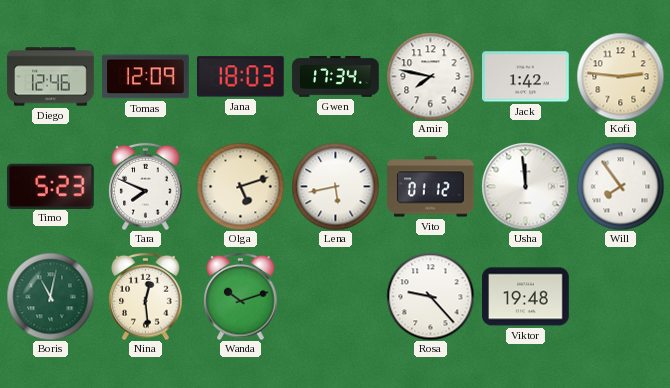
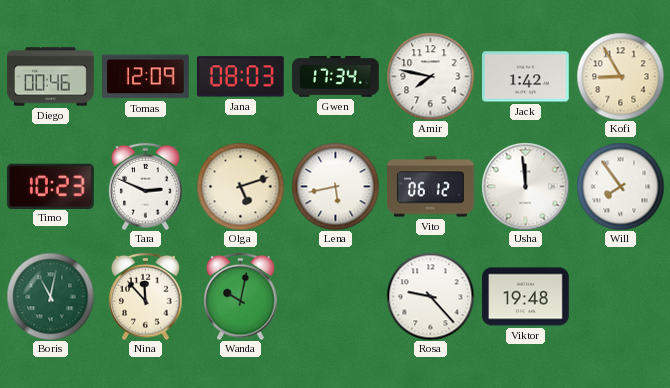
Diego: 12:46 -> 00:46
Jana: 18:03 -> 08:03
Kofi: 2:46 -> 8:55
Timo: 5:23 -> 10:23
Tara: 7:49 -> 2:49
Vito: 01:12 -> 06:12
Nina: 12:29 -> 11:53
Wanda: 10:12 -> 10:02
